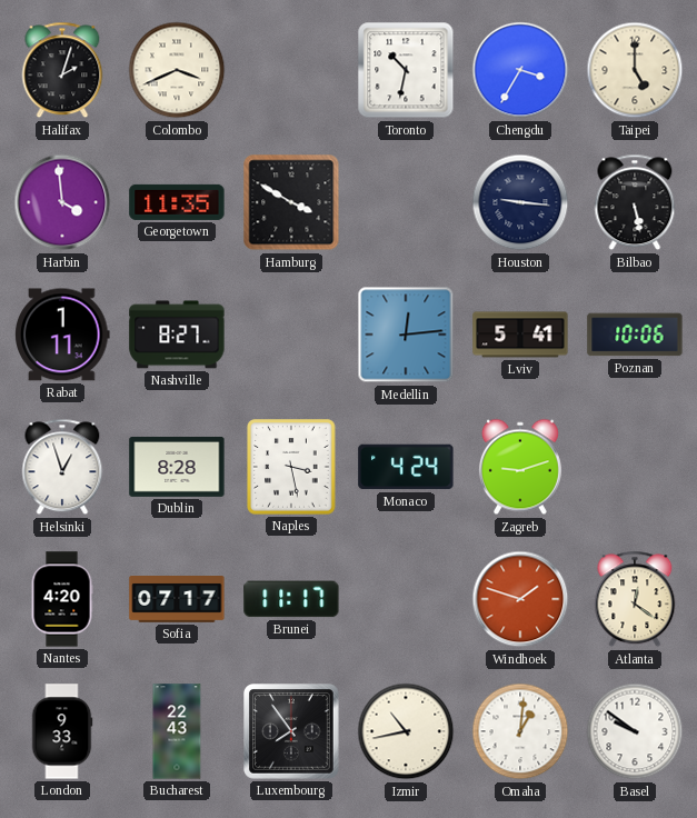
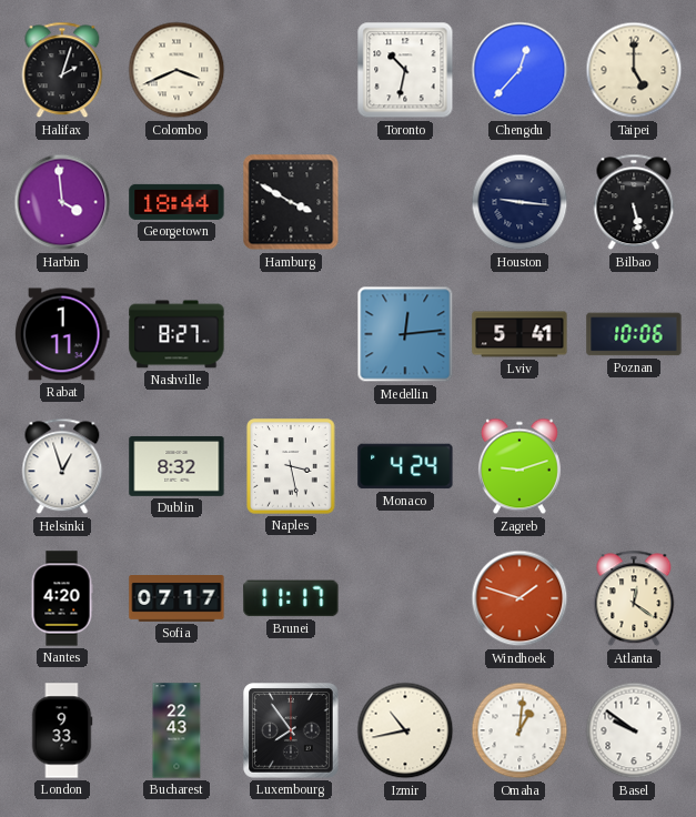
Chengdu: 3:35 -> 12:37
Georgetown: 11:35 -> 18:44
Dublin: 8:28 -> 8:32
